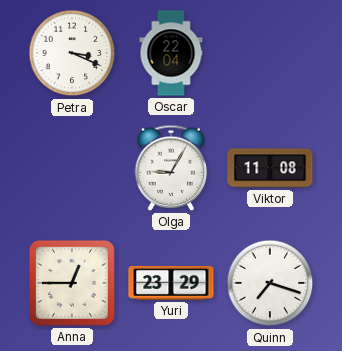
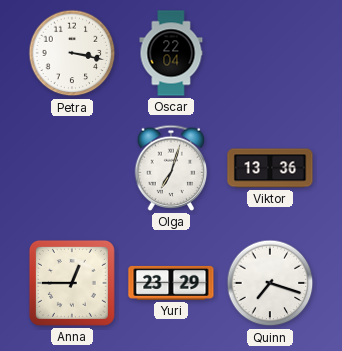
Petra: 3:19 -> 3:17
Olga: 9:05 -> 7:03
Viktor: 11:08 -> 13:36
